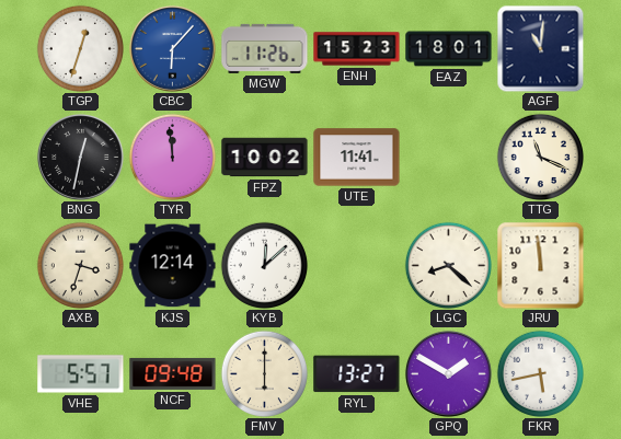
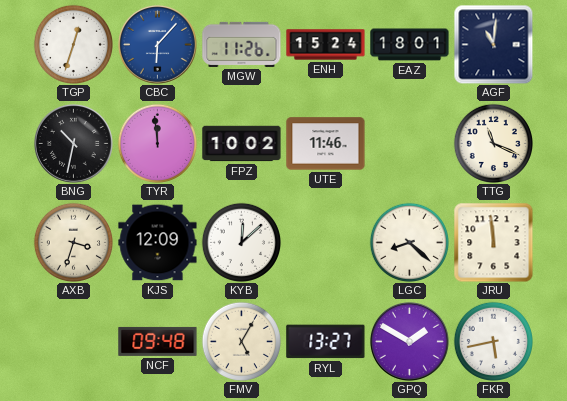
ENH: 15:23 -> 15:24
BNG: 12:32 -> 10:32
UTE: 11:41 -> 11:46
KJS: 12:14 -> 12:09
VHE: 5:57 -> none
FMV: 6:00 -> 5:05
